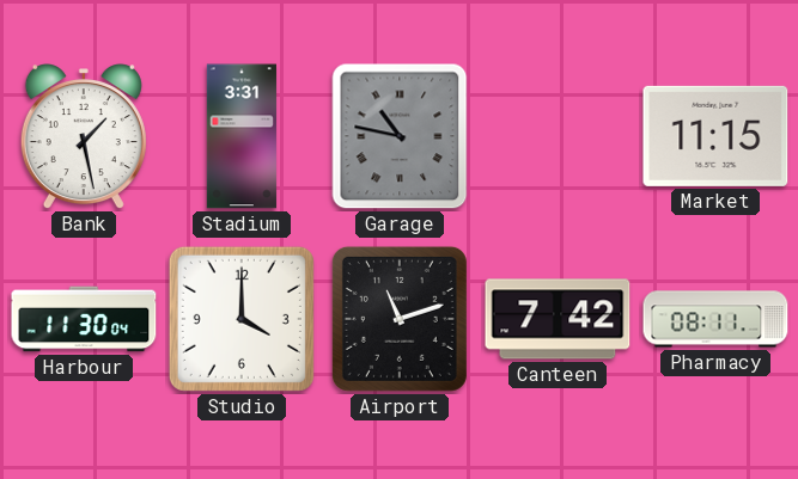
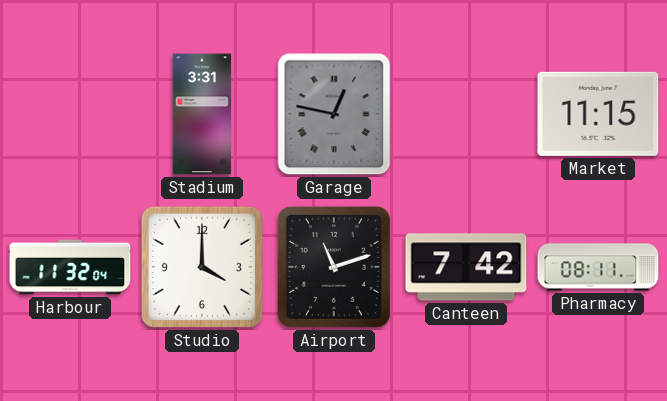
Bank: 1:28 -> none
Garage: 10:47 -> 12:47
Harbour: 11:30 -> 11:32
